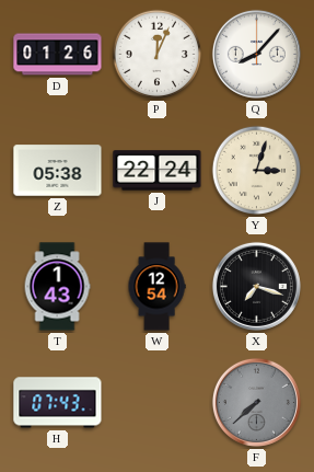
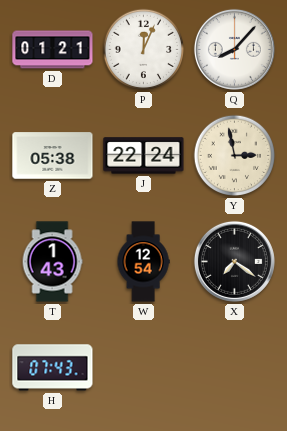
D: 01:26 -> 01:21
Y: 3:03 -> 2:58
X: 7:18 -> 7:21
F: 7:38 -> none
